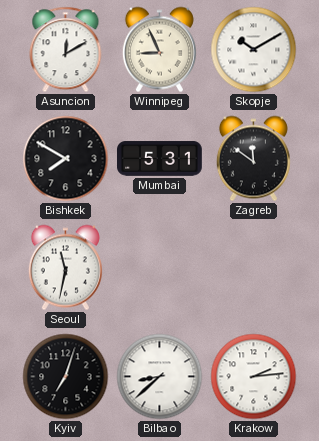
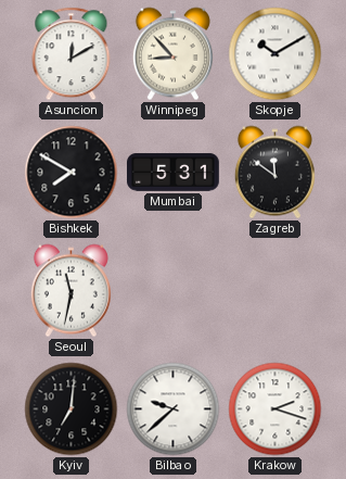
Winnipeg: 8:56 -> 8:53
Kyiv: 7:03 -> 7:01
Bilbao: 8:38 -> 9:38
Krakow: 2:14 -> 2:18
